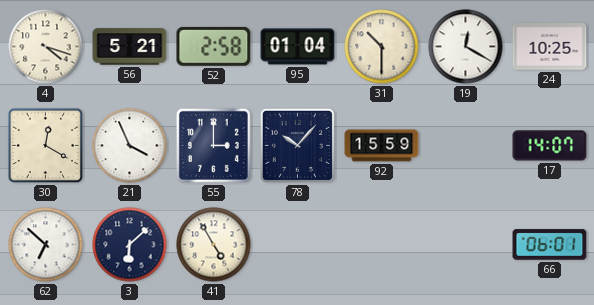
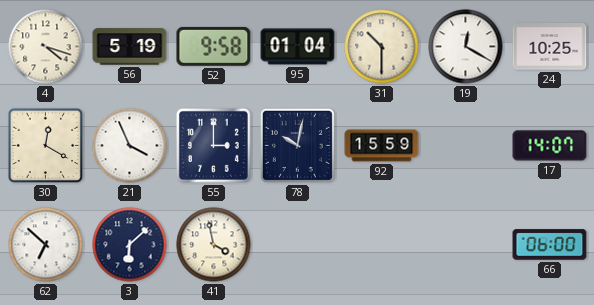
56: 5:21 -> 5:19
52: 2:58 -> 9:58
78: 10:07 -> 10:02
41: 4:55 -> 3:58
66: 06:01 -> 06:00
